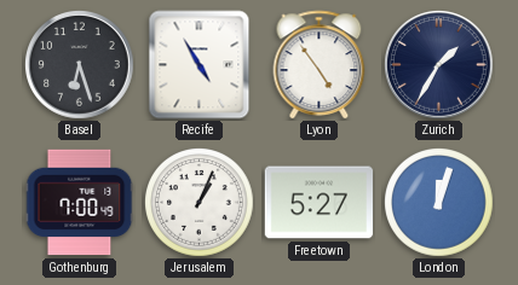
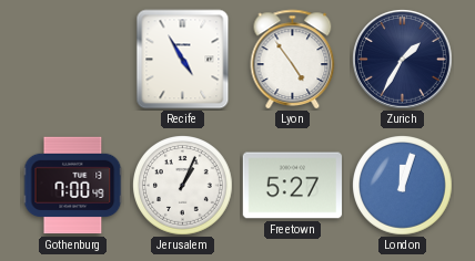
Basel: 6:27 -> none
